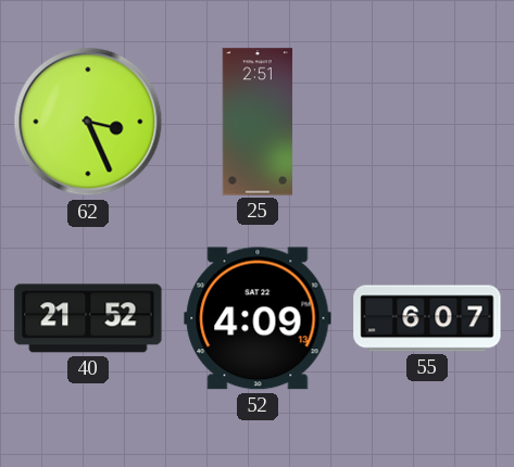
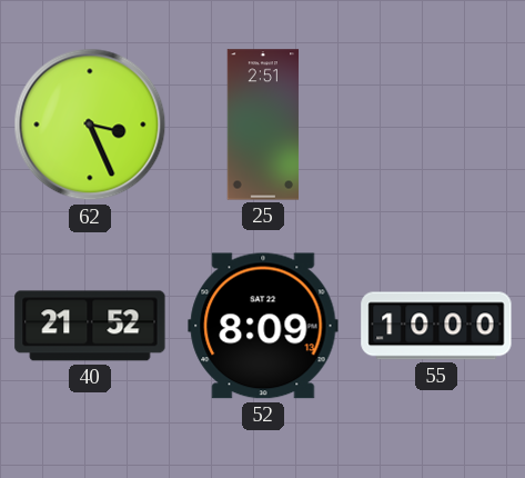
52: 4:09 -> 8:09
55: 6:07 -> 10:00
